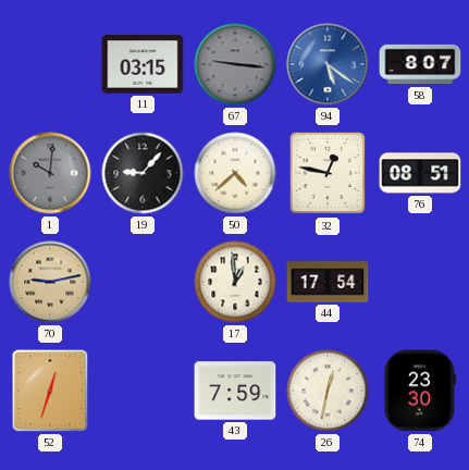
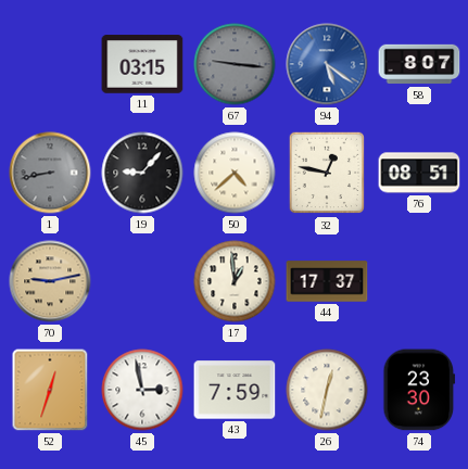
1: 10:01 -> 8:43
44: 17:54 -> 17:37
45: none -> 2:58
